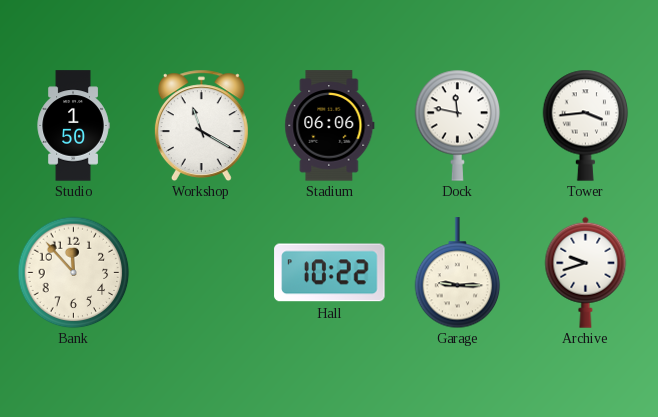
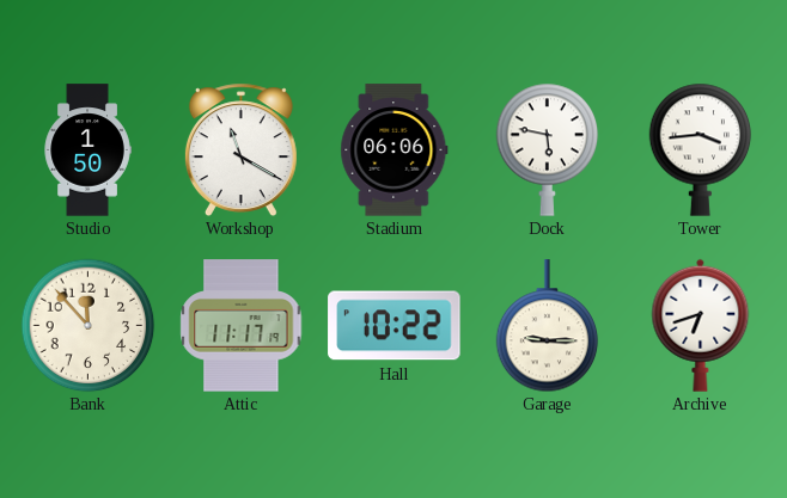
Dock: 11:47 -> 5:47
Attic: none -> 11:17
Archive: 9:42 -> 6:42
